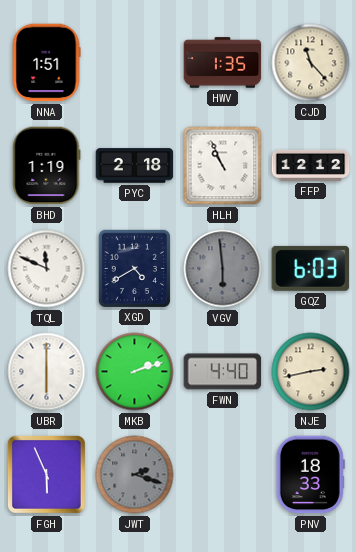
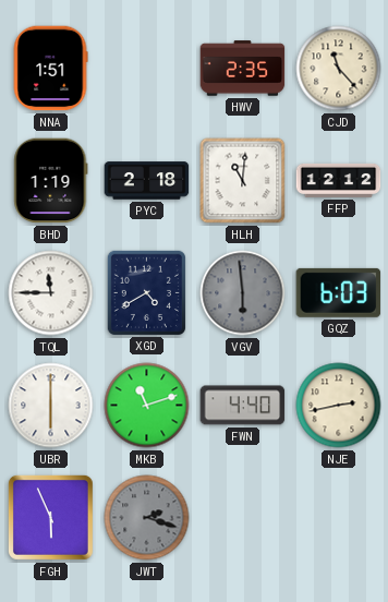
HWV: 1:35 -> 2:35
HLH: 10:56 -> 11:01
TQL: 11:49 -> 11:45
MKB: 2:12 -> 11:12
PNV: 18:33 -> none
